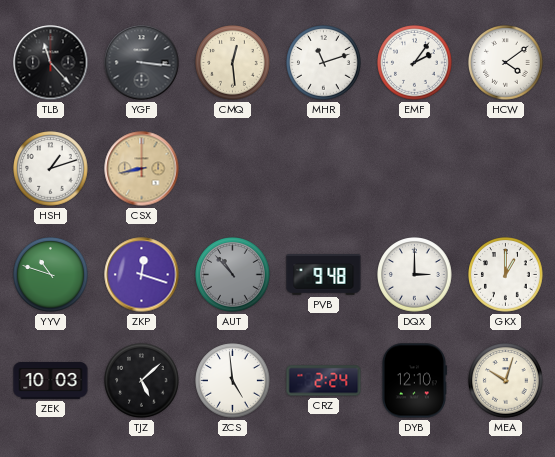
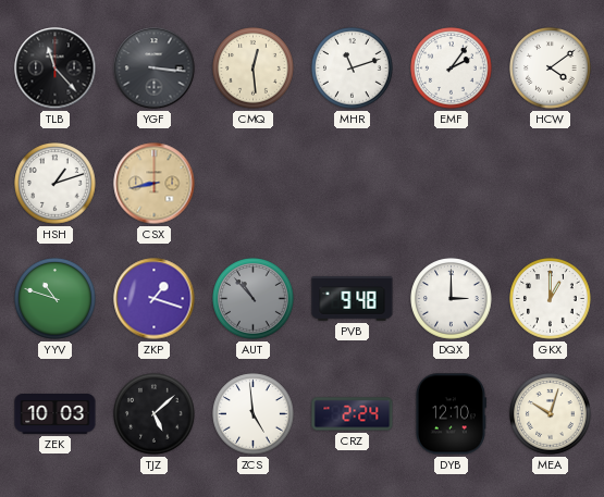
ZKP: 12:18 -> 1:18
